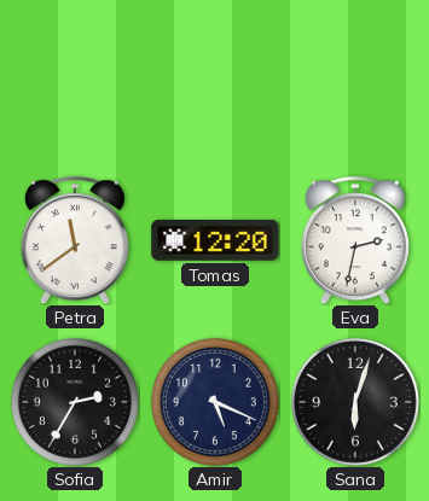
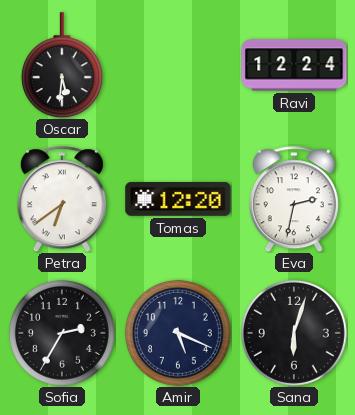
Oscar: none -> 5:31
Ravi: none -> 12:24
Petra: 11:39 -> 6:39
